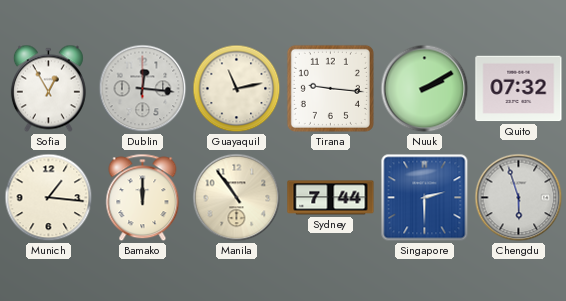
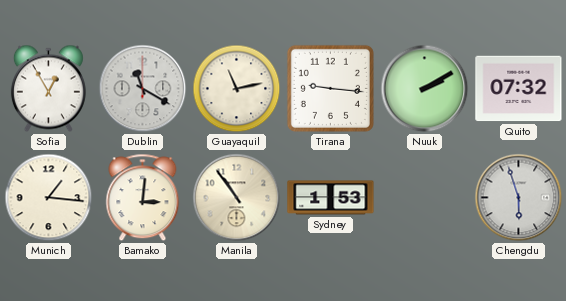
Dublin: 12:16 -> 11:20
Bamako: 12:00 -> 3:01
Sydney: 7:44 -> 1:53
Singapore: 2:30 -> none
